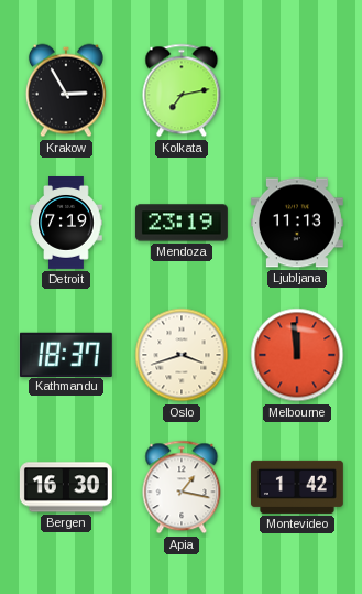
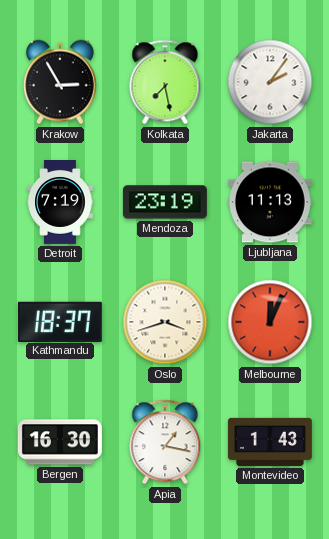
Kolkata: 7:13 -> 7:28
Jakarta: none -> 2:06
Melbourne: 11:59 -> 12:04
Montevideo: 1:42 -> 1:43
